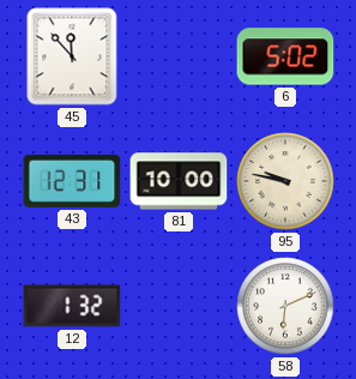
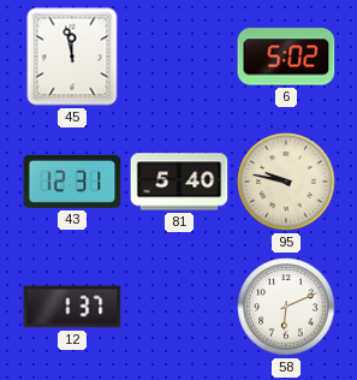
45: 11:53 -> 11:58
81: 10:00 -> 5:40
12: 1:32 -> 1:37
